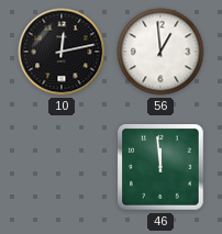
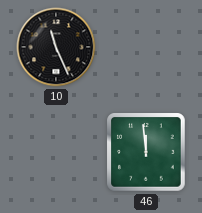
10: 12:13 -> 11:26
56: 12:59 -> none
